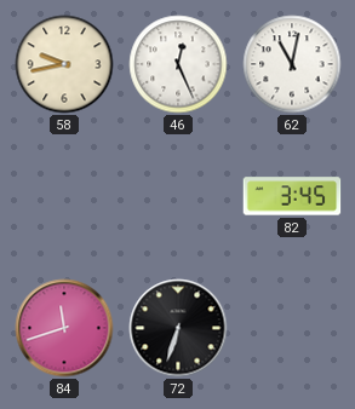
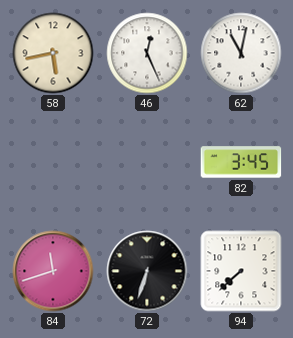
58: 9:43 -> 5:43
94: none -> 7:38
